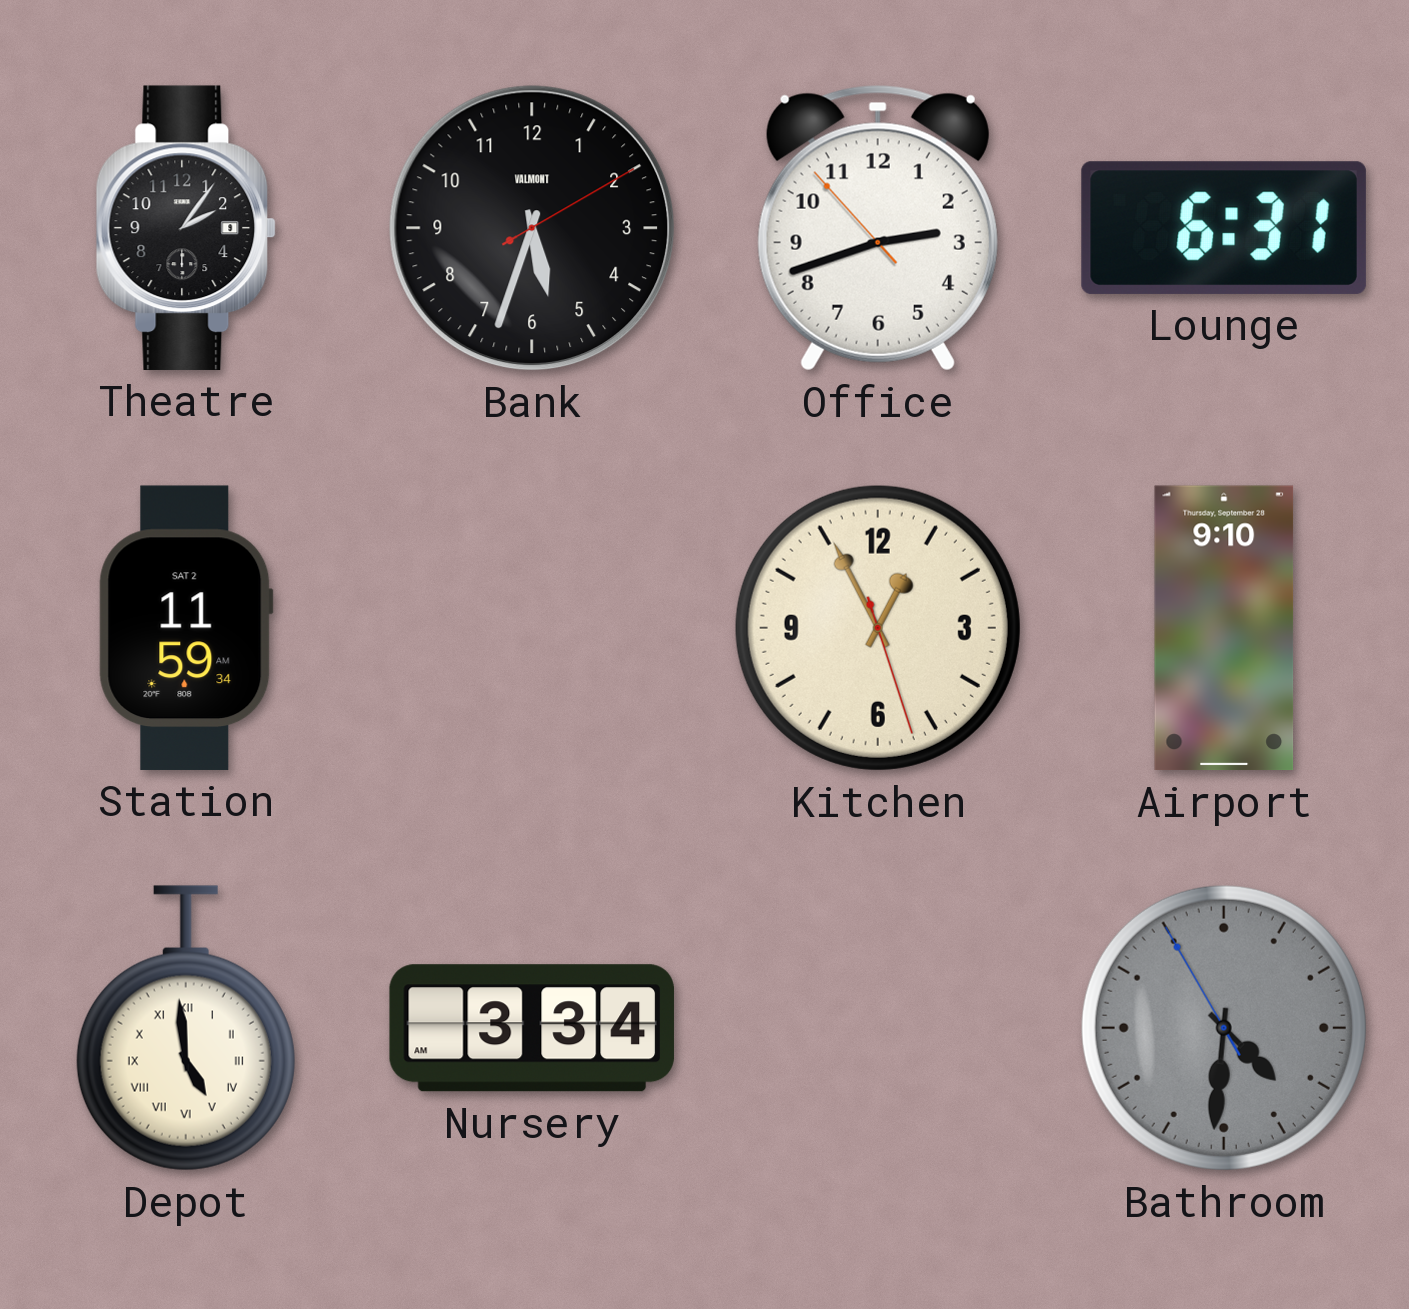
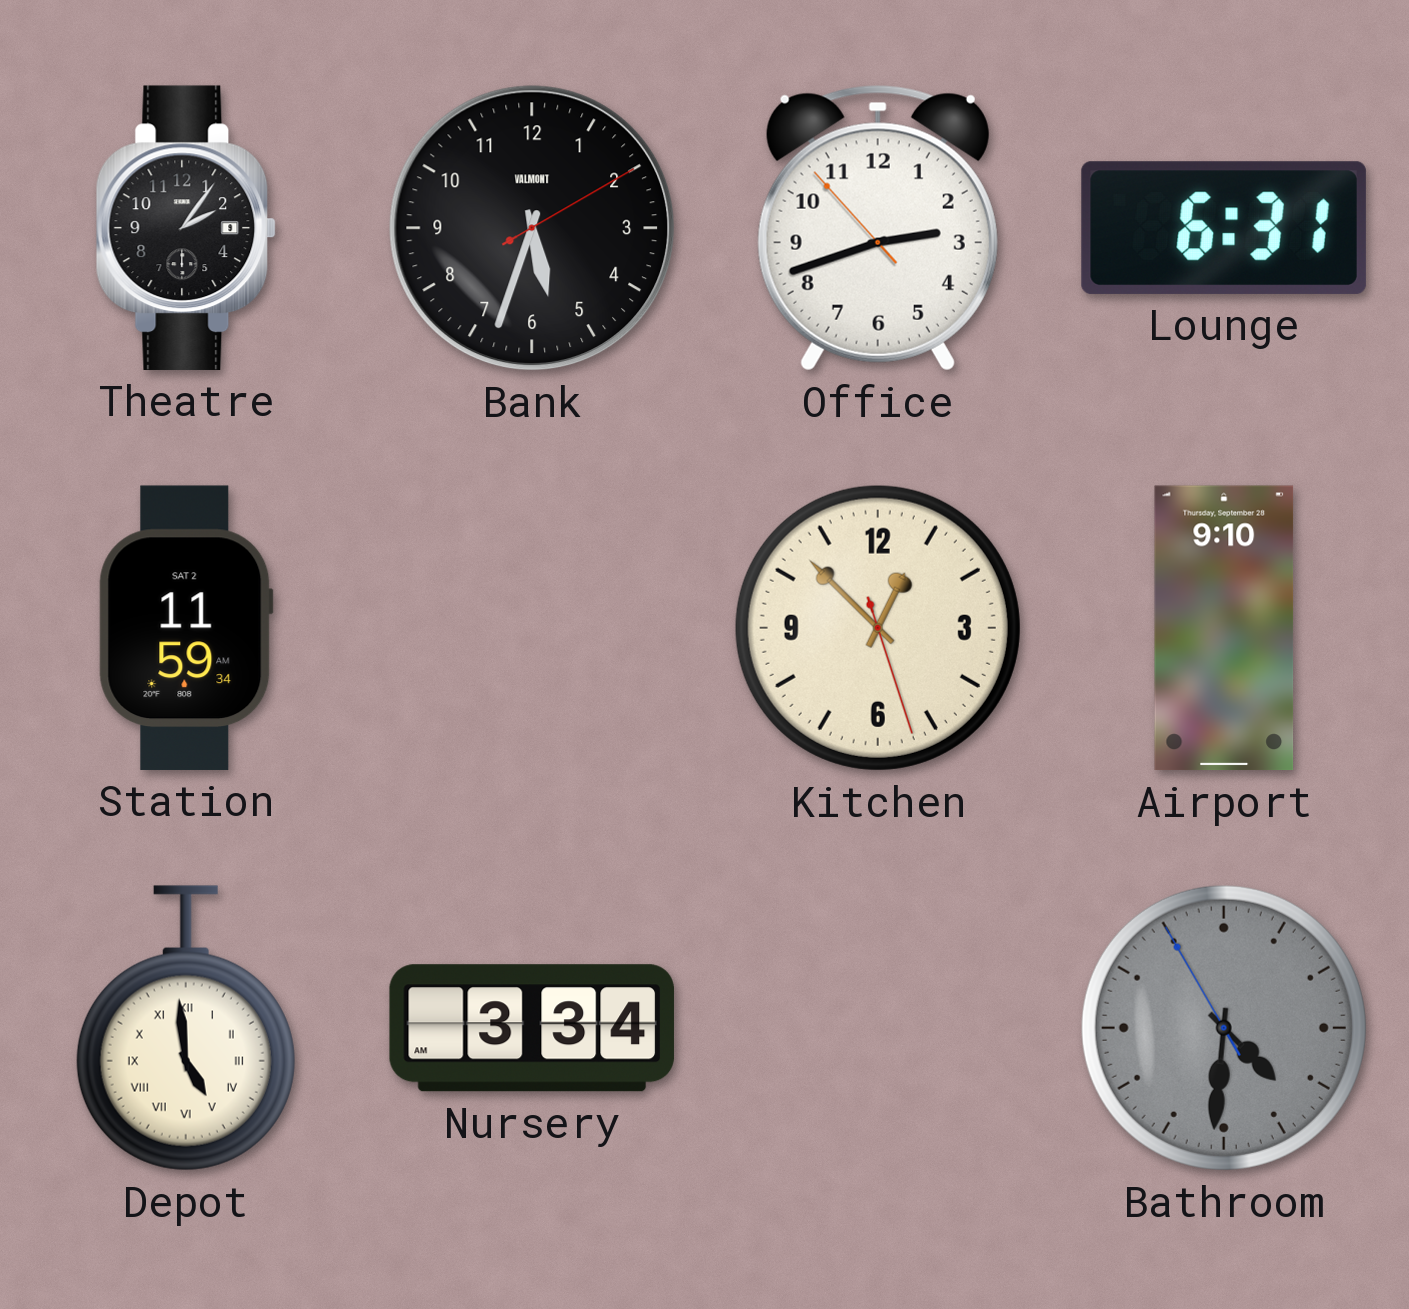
Kitchen: 12:55 -> 12:52
